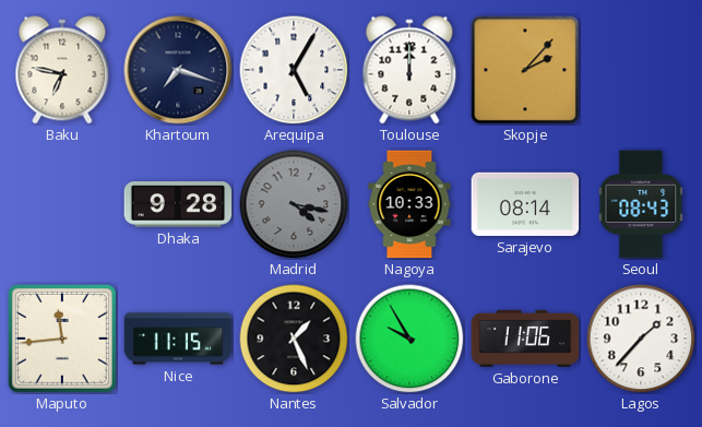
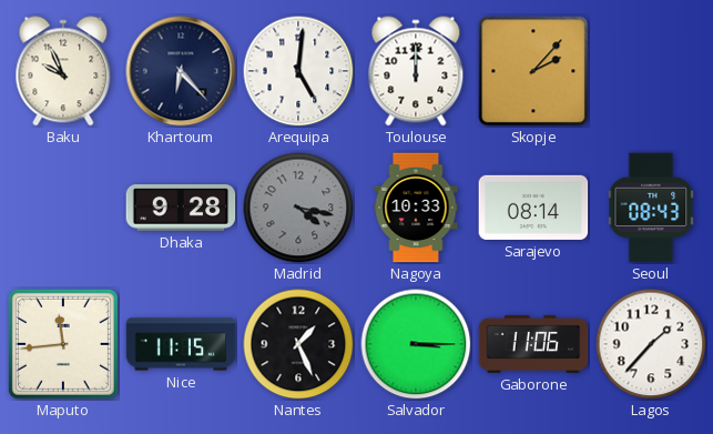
Baku: 6:47 -> 9:56
Khartoum: 7:18 -> 6:23
Arequipa: 5:05 -> 5:01
Salvador: 9:55 -> 3:15
